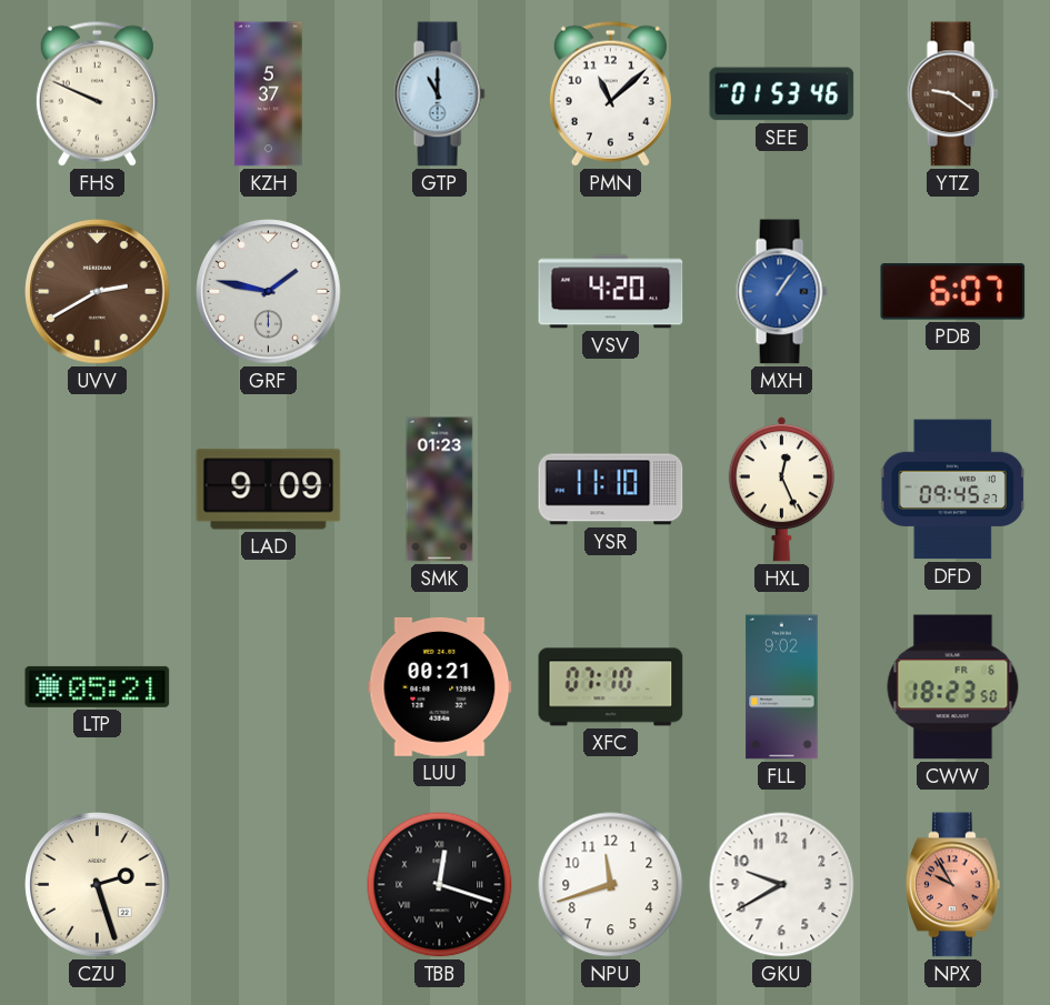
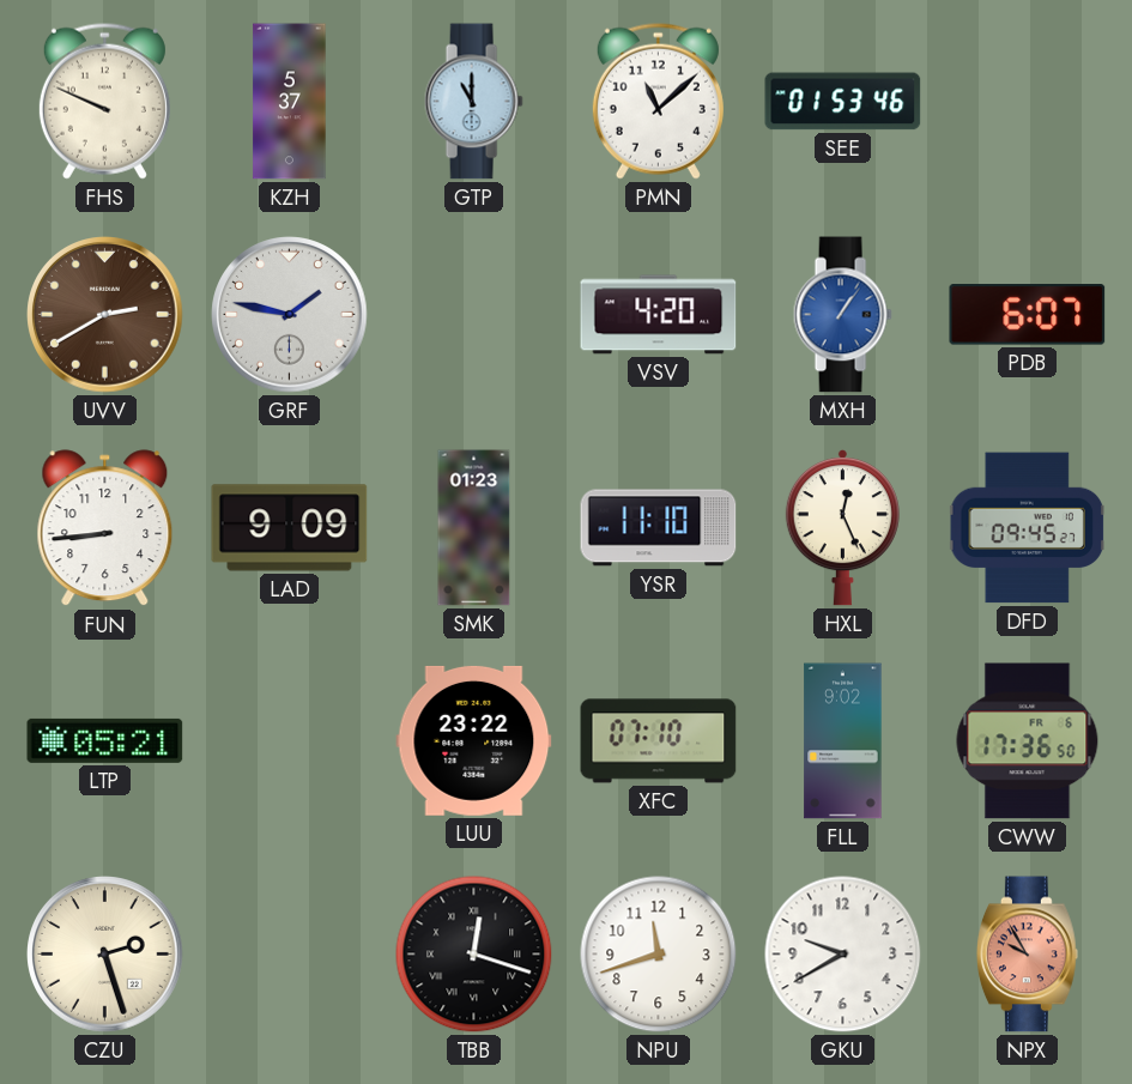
YTZ: 9:21 -> none
FUN: none -> 8:44
LUU: 00:21 -> 23:22
CWW: 18:23 -> 17:36
